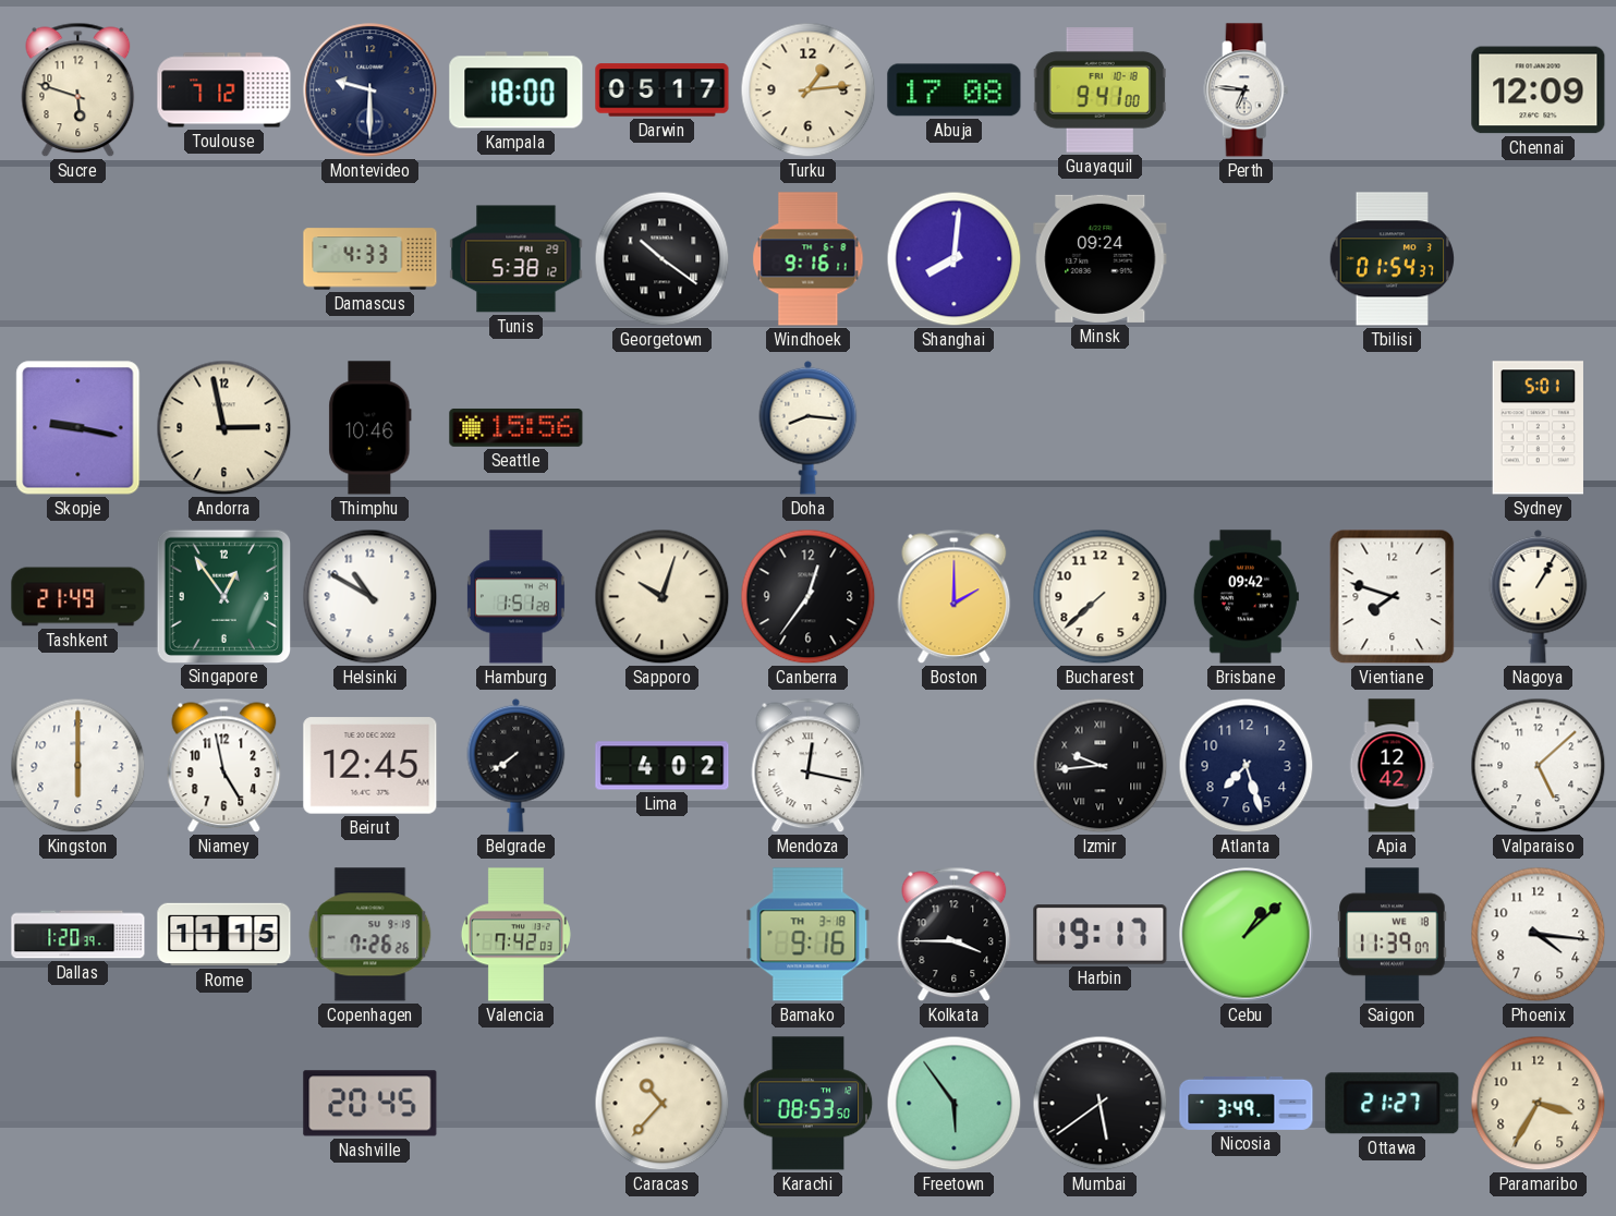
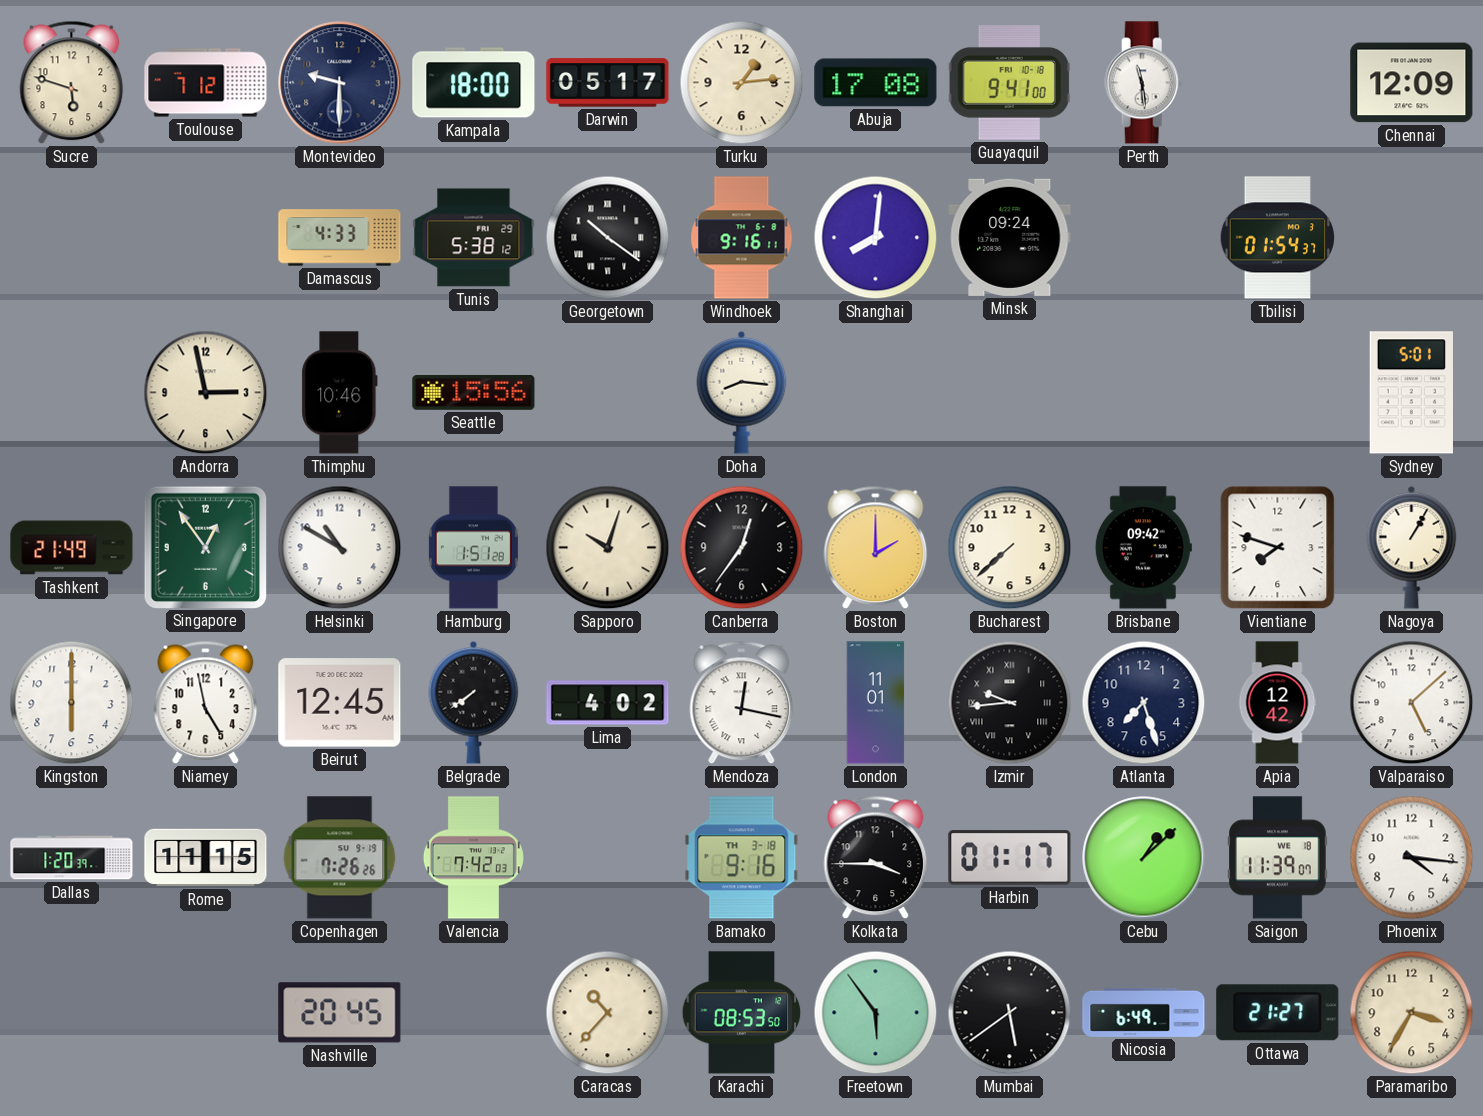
Perth: 6:46 -> 11:29
Skopje: 9:17 -> none
London: none -> 11:01
Harbin: 19:17 -> 01:17
Nicosia: 3:49 -> 6:49
